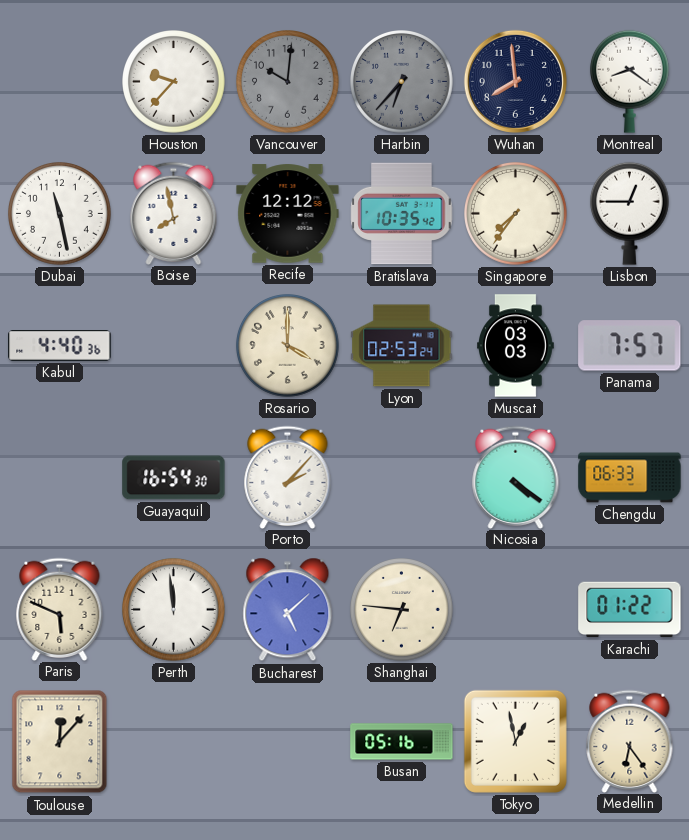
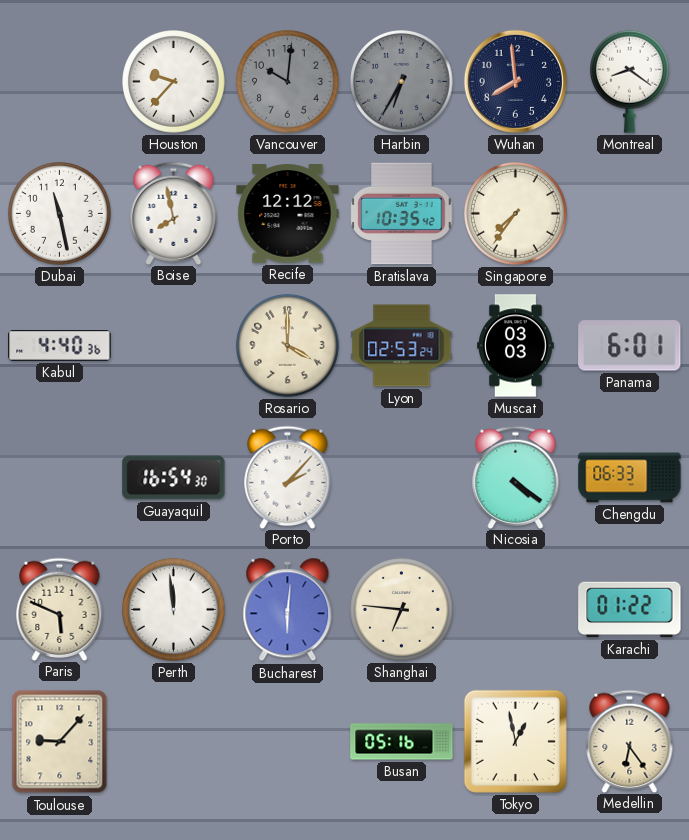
Harbin: 6:37 -> 6:35
Lisbon: 12:45 -> none
Panama: 7:57 -> 6:01
Bucharest: 5:08 -> 6:01
Toulouse: 12:07 -> 9:07
